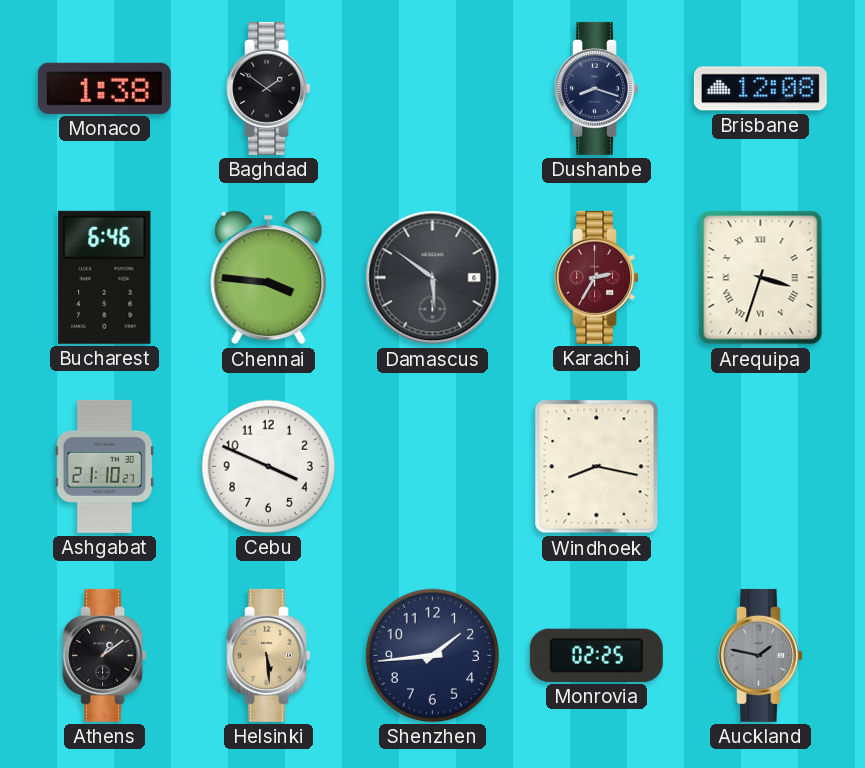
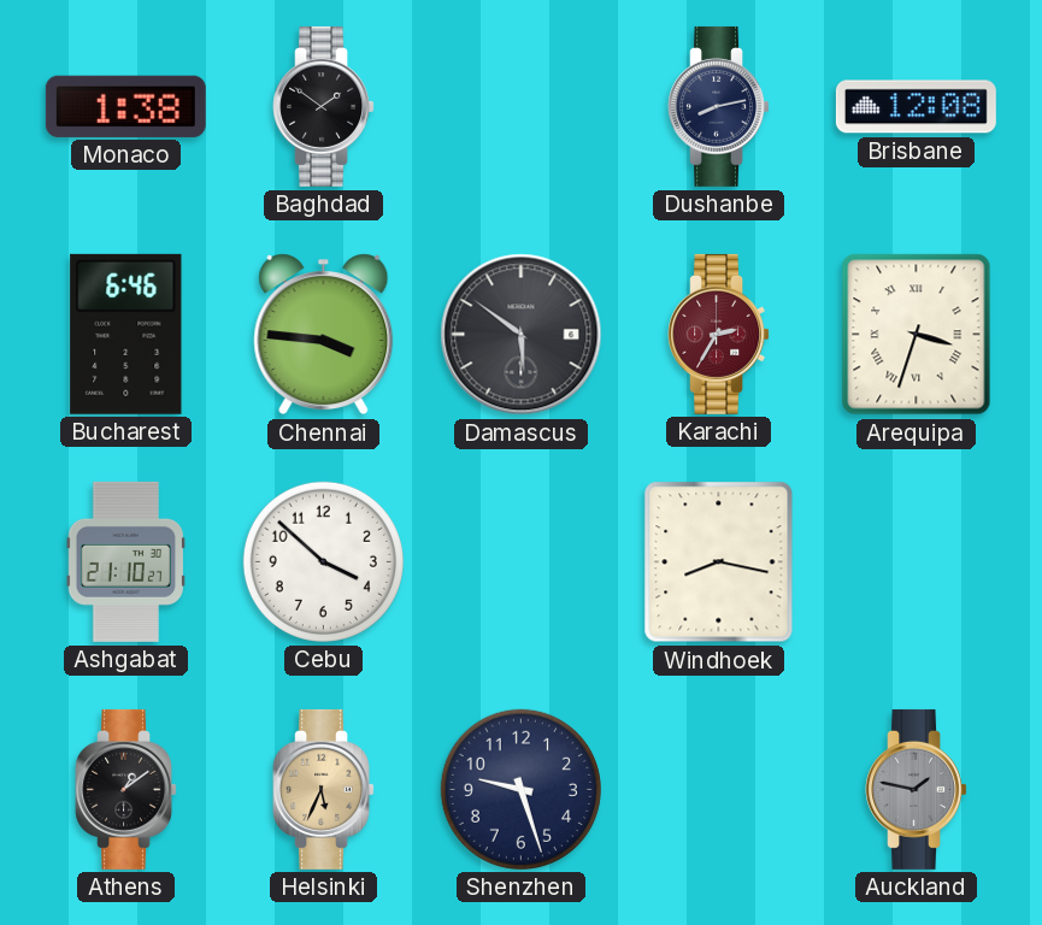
Dushanbe: 8:18 -> 8:13
Cebu: 3:49 -> 3:52
Helsinki: 5:29 -> 5:34
Shenzhen: 1:44 -> 9:27
Monrovia: 02:25 -> none
